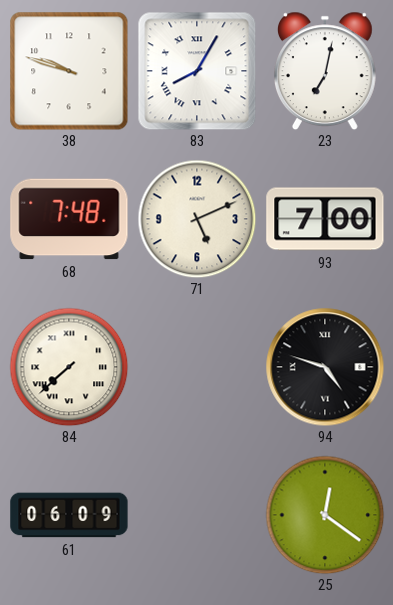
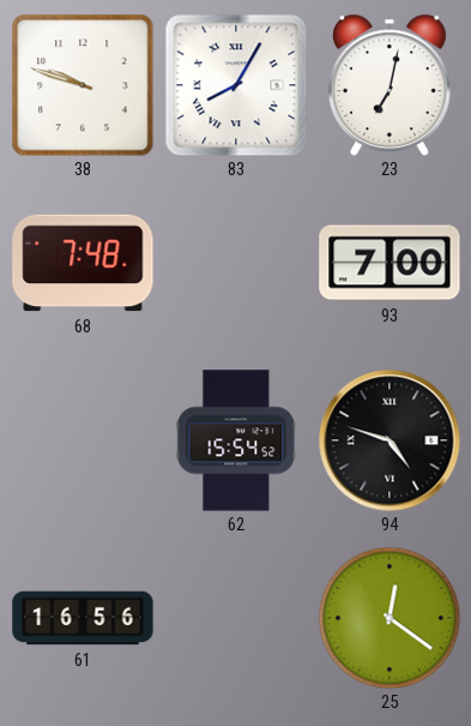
71: 5:11 -> none
84: 7:38 -> none
62: none -> 15:54
61: 06:09 -> 16:56
